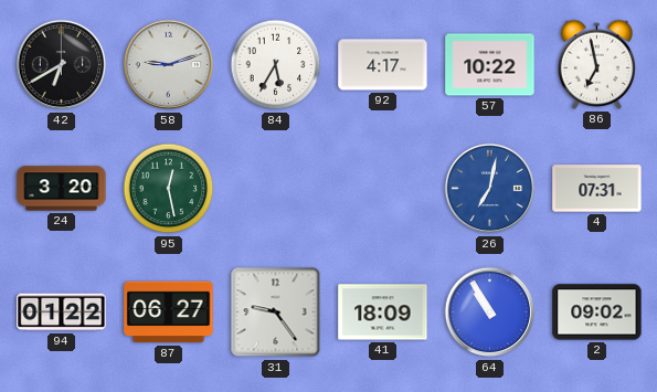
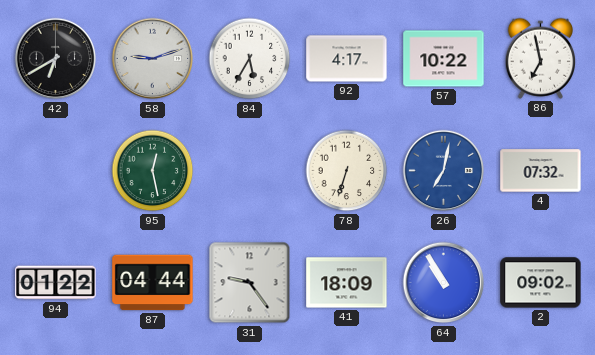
24: 3:20 -> none
78: none -> 6:33
4: 07:31 -> 07:32
87: 06:27 -> 04:44
